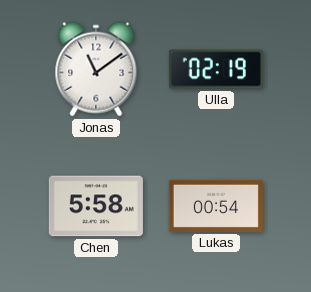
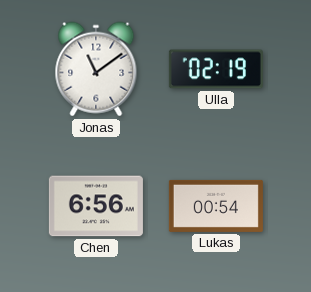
Chen: 5:58 -> 6:56
